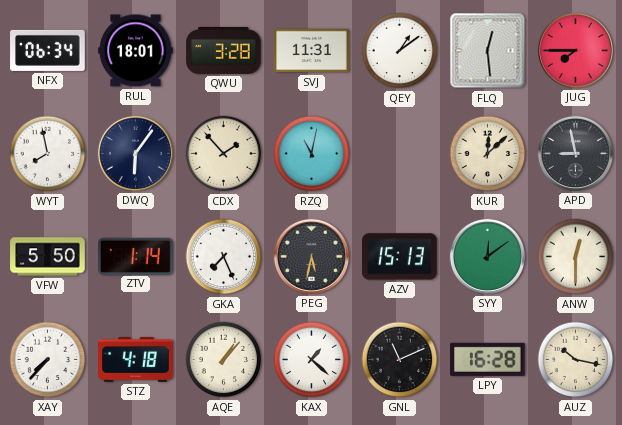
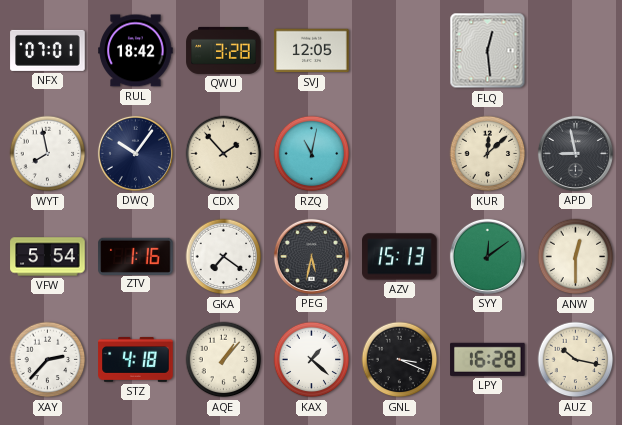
NFX: 06:34 -> 07:01
RUL: 18:01 -> 18:42
SVJ: 11:31 -> 12:05
QEY: 1:09 -> none
JUG: 7:45 -> none
DWQ: 6:06 -> 10:06
VFW: 5:50 -> 5:54
ZTV: 1:14 -> 1:16
GKA: 7:26 -> 7:21
XAY: 7:37 -> 2:37
GNL: 11:11 -> 3:19
